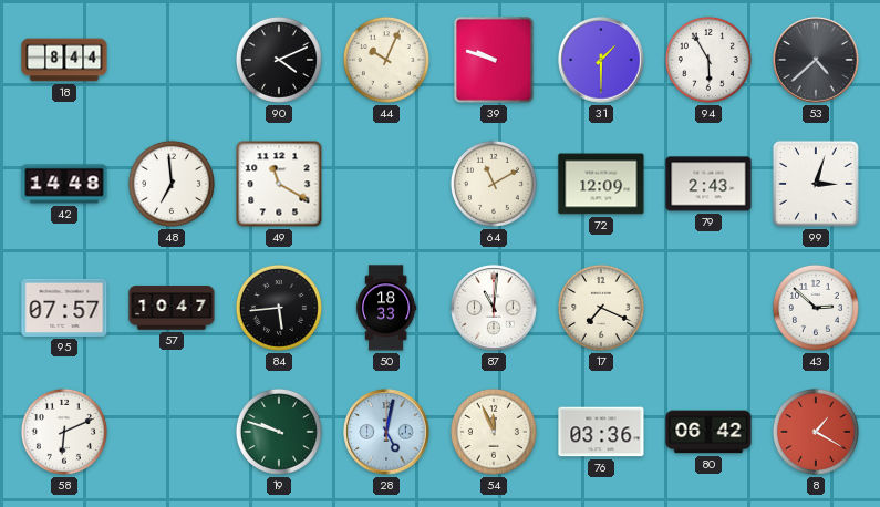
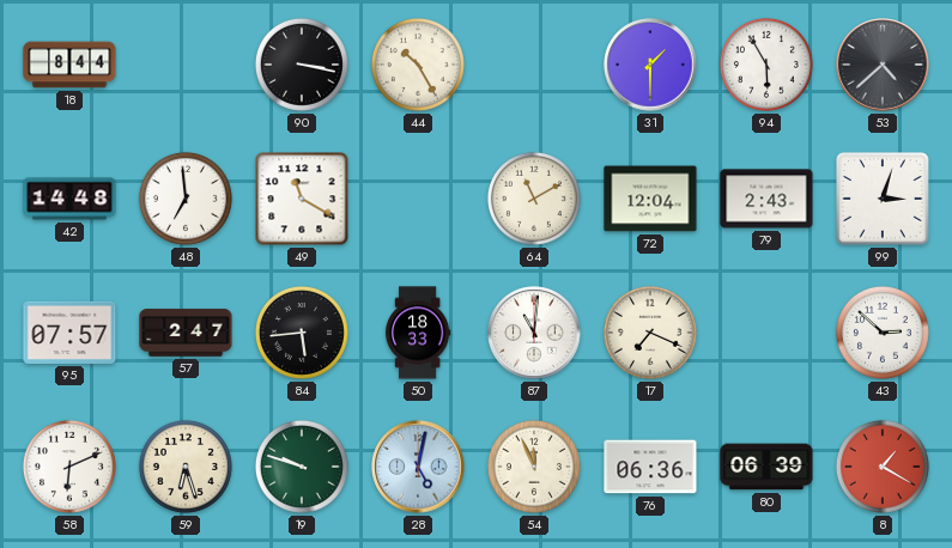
90: 4:11 -> 3:17
44: 10:04 -> 10:25
39: 9:48 -> none
72: 12:09 -> 12:04
57: 10:47 -> 2:47
59: none -> 6:27
76: 03:36 -> 06:36
80: 06:42 -> 06:39
